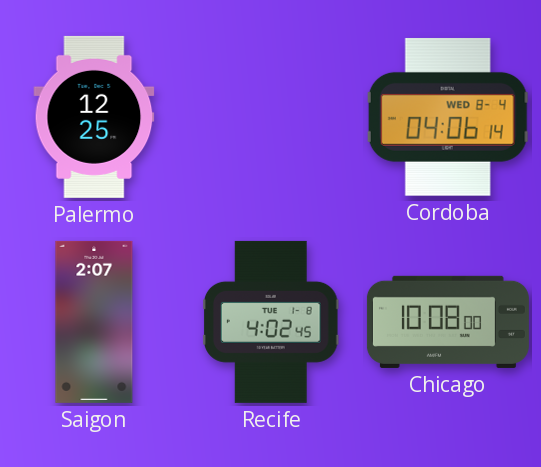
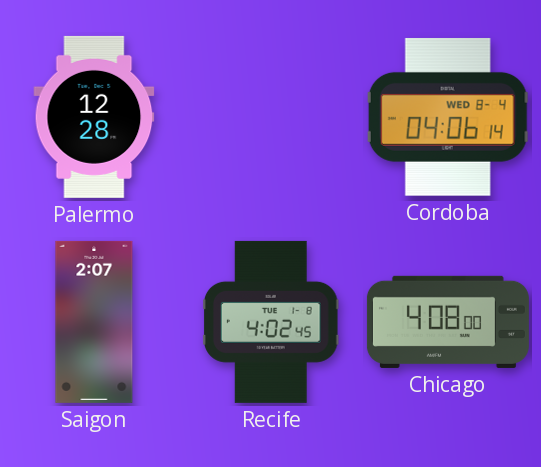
Palermo: 12:25 -> 12:28
Chicago: 10:08 -> 4:08
